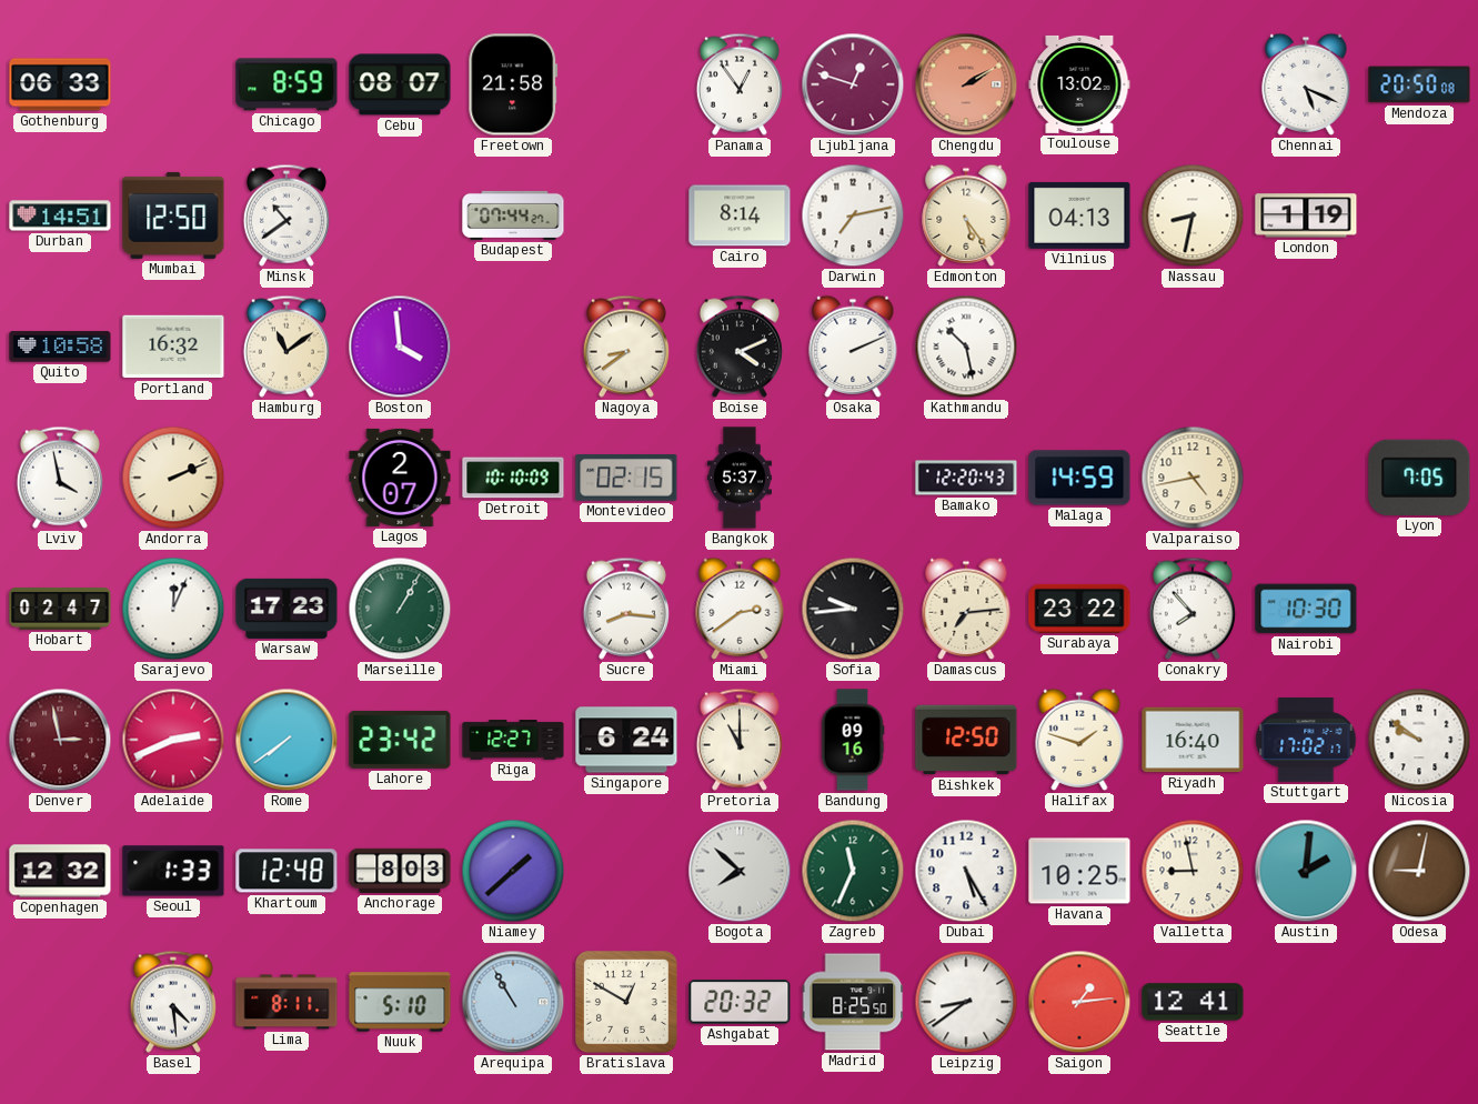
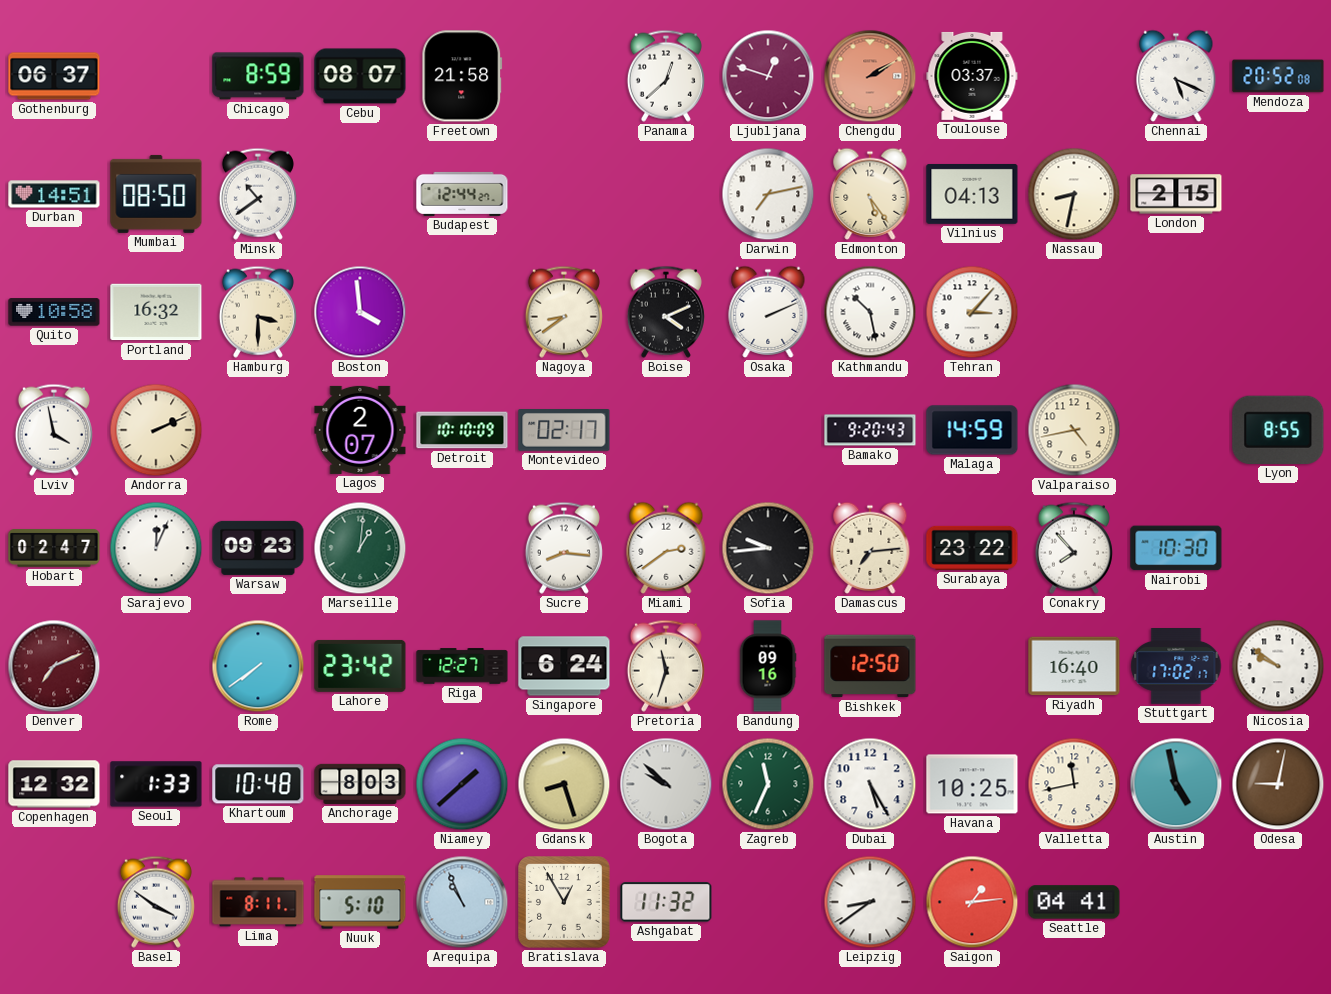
Gothenburg: 06:33 -> 06:37
Panama: 12:54 -> 12:38
Toulouse: 13:02 -> 03:37
Mendoza: 20:50 -> 20:52
Mumbai: 12:50 -> 08:50
Budapest: 07:44 -> 12:44
Cairo: 8:14 -> none
London: 1:19 -> 2:15
Hamburg: 11:09 -> 3:30
Tehran: none -> 3:07
Montevideo: 02:15 -> 02:17
Bangkok: 5:37 -> none
Bamako: 12:20 -> 9:20
Lyon: 7:05 -> 8:55
Warsaw: 17:23 -> 09:23
Marseille: 1:05 -> 1:01
Denver: 2:58 -> 7:11
Adelaide: 2:41 -> none
Pretoria: 11:00 -> 11:33
Halifax: 1:48 -> none
Khartoum: 12:48 -> 10:48
Gdansk: none -> 8:27
Bogota: 7:52 -> 9:52
Valletta: 8:58 -> 11:43
Austin: 2:01 -> 4:58
Basel: 4:29 -> 3:51
Arequipa: 10:55 -> 10:56
Bratislava: 12:50 -> 12:55
Ashgabat: 20:32 -> 11:32
Madrid: 8:25 -> none
Seattle: 12:41 -> 04:41
